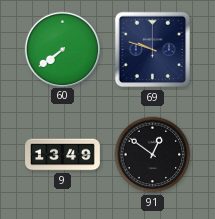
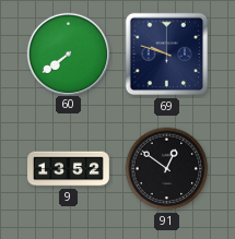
9: 13:49 -> 13:52
